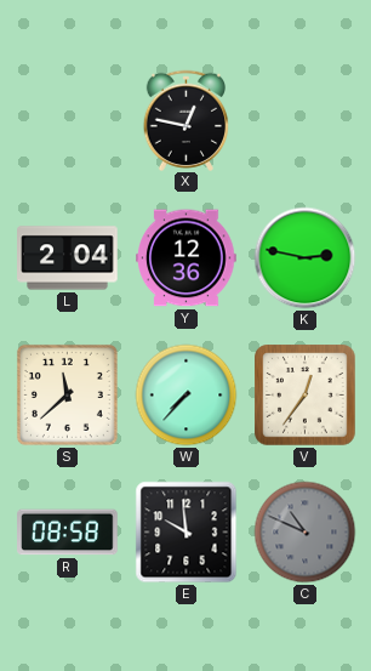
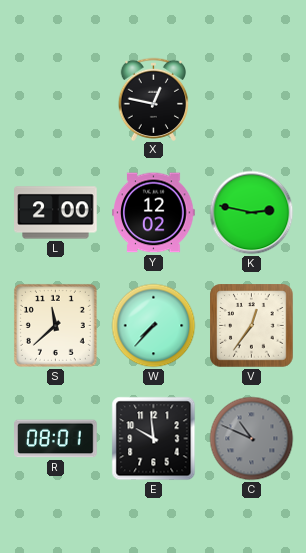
L: 2:04 -> 2:00
Y: 12:36 -> 12:02
R: 08:58 -> 08:01
